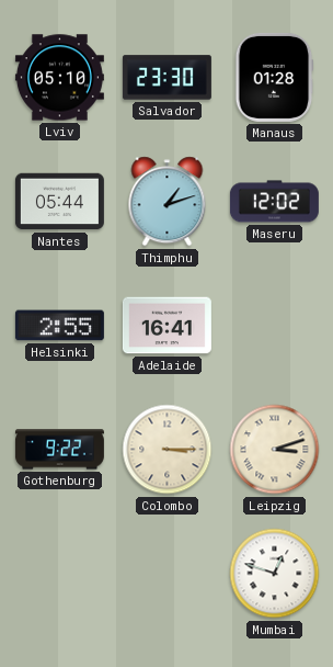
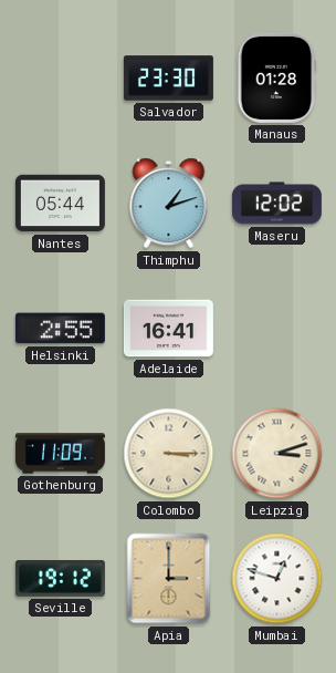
Lviv: 05:10 -> none
Gothenburg: 9:22 -> 11:09
Seville: none -> 19:12
Apia: none -> 3:00
